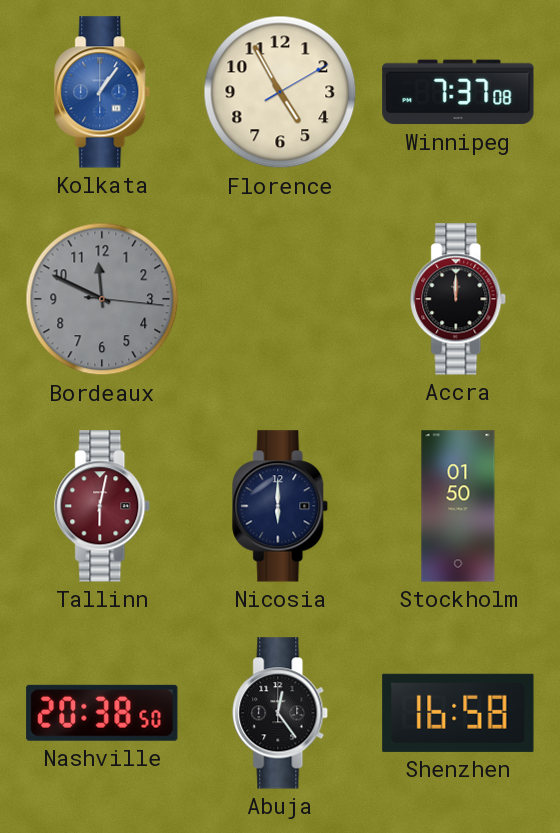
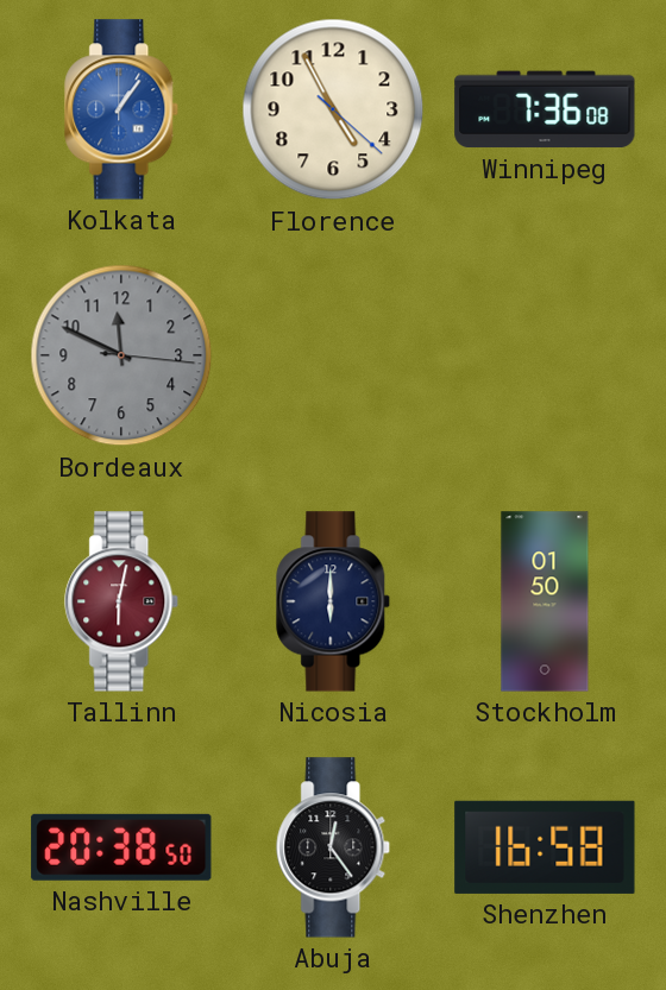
Florence: 4:55:10 -> 4:55:22
Winnipeg: 7:37 -> 7:36
Accra: 12:00 -> none
